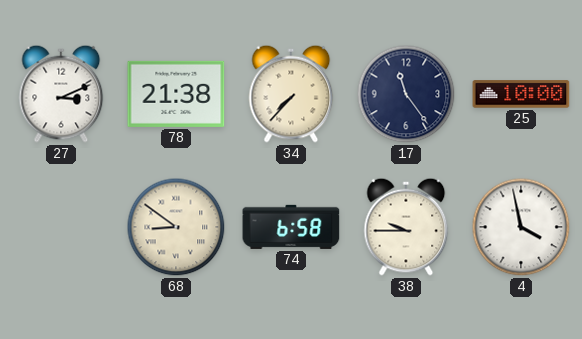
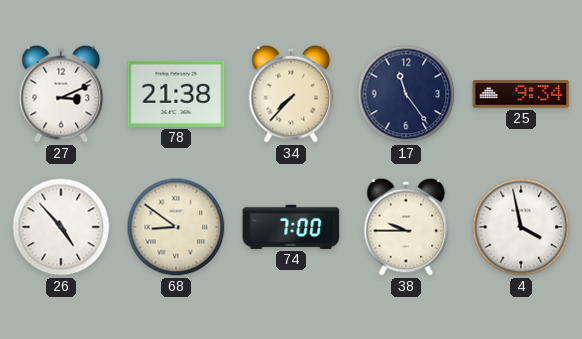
25: 10:00 -> 9:34
26: none -> 4:53
74: 6:58 -> 7:00
